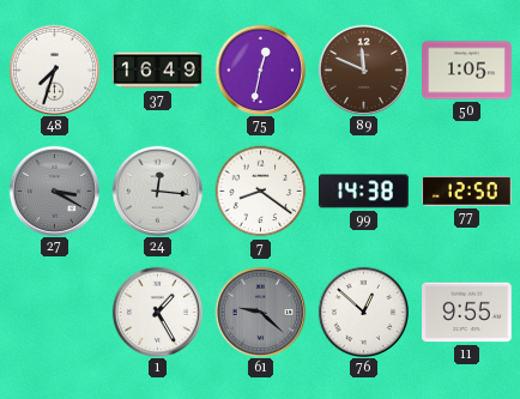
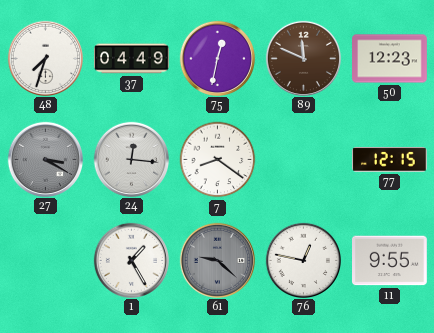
37: 16:49 -> 04:49
50: 1:05 -> 12:23
99: 14:38 -> none
77: 12:50 -> 12:15
76: 12:52 -> 12:47
